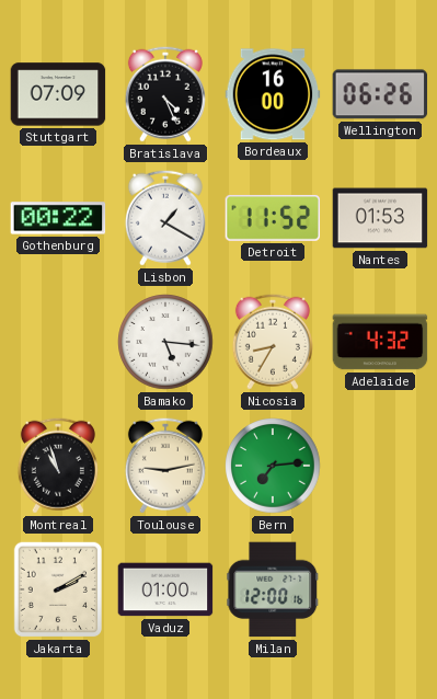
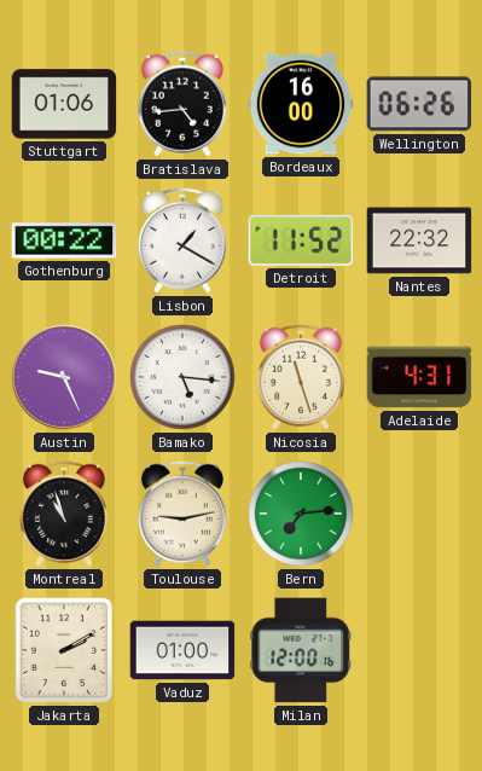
Stuttgart: 07:09 -> 01:06
Bratislava: 4:26 -> 4:44
Nantes: 01:53 -> 22:32
Austin: none -> 9:26
Nicosia: 8:35 -> 11:27
Adelaide: 4:32 -> 4:31
